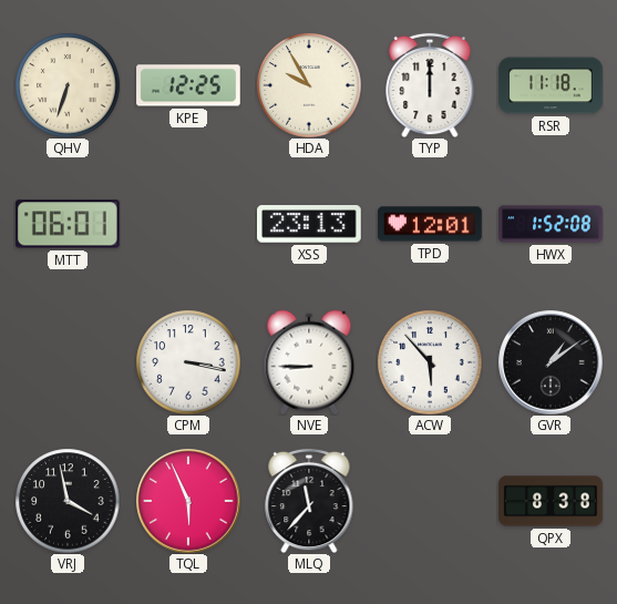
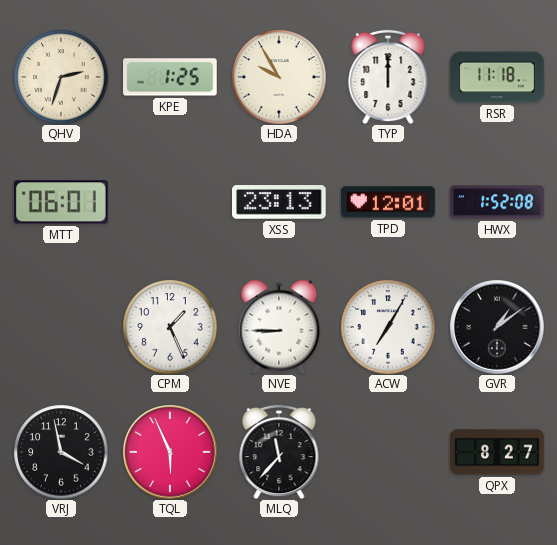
QHV: 6:33 -> 2:33
KPE: 12:25 -> 1:25
CPM: 3:17 -> 1:26
ACW: 5:53 -> 7:05
QPX: 8:38 -> 8:27
